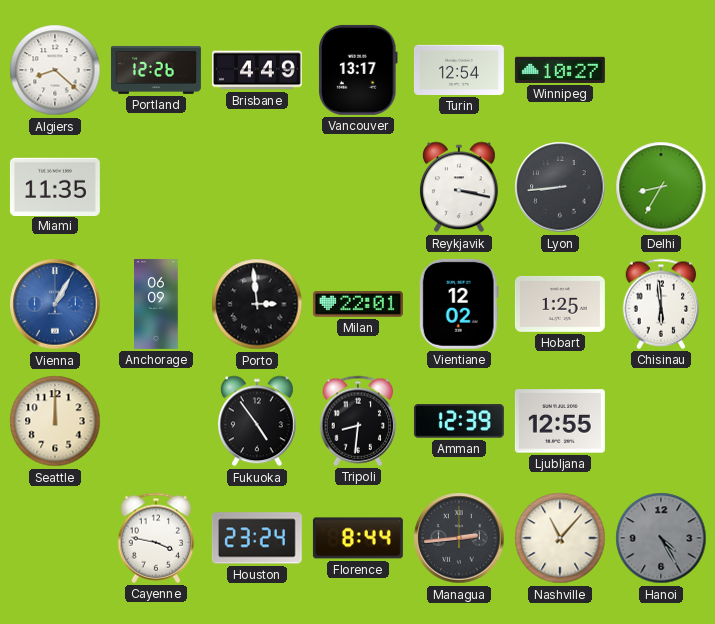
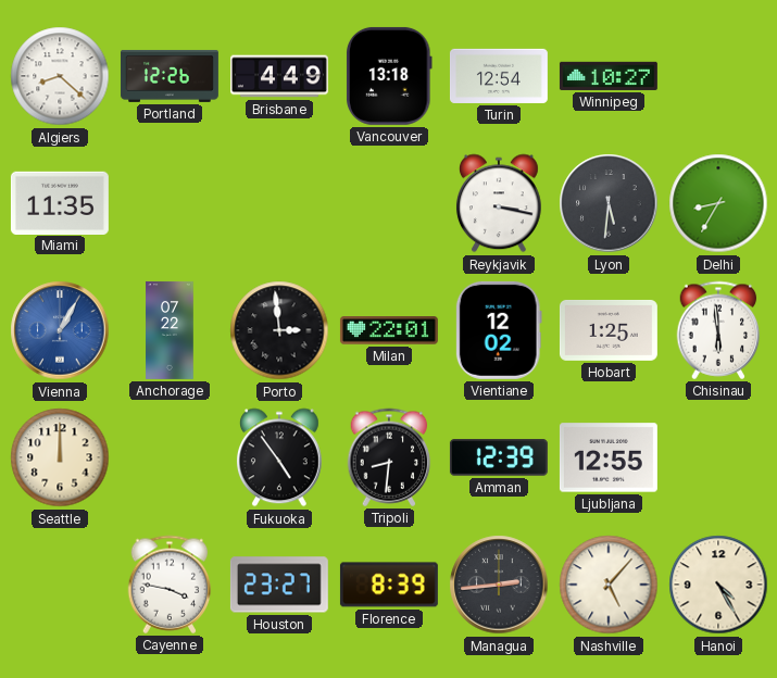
Vancouver: 13:17 -> 13:18
Lyon: 8:44 -> 5:31
Anchorage: 06:09 -> 07:22
Houston: 23:24 -> 23:27
Florence: 8:44 -> 8:39
Nashville: 11:07 -> 5:07
Hanoi dial: grey -> cream
